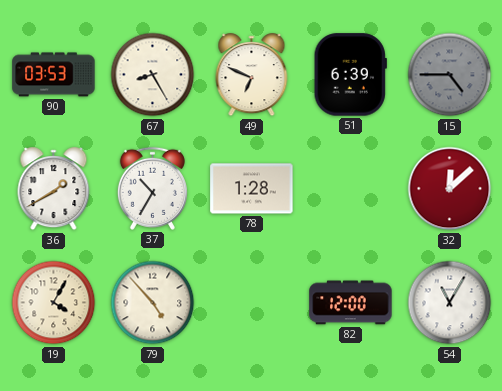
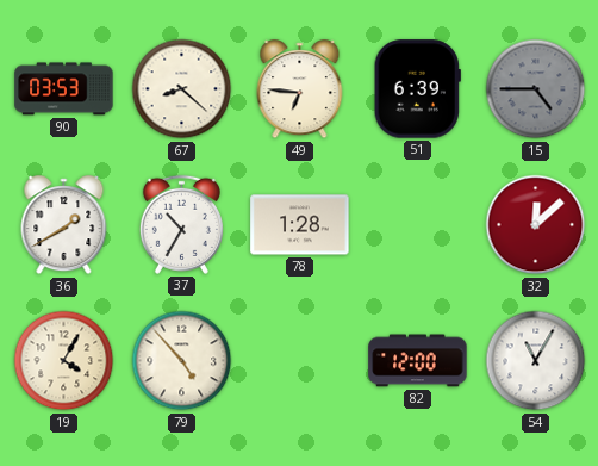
67: 8:25 -> 8:22
49: 6:49 -> 6:46
